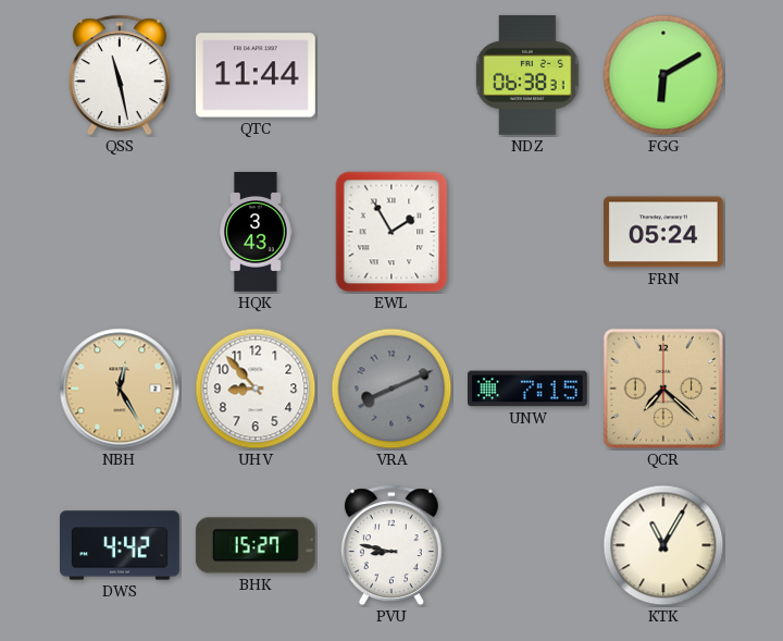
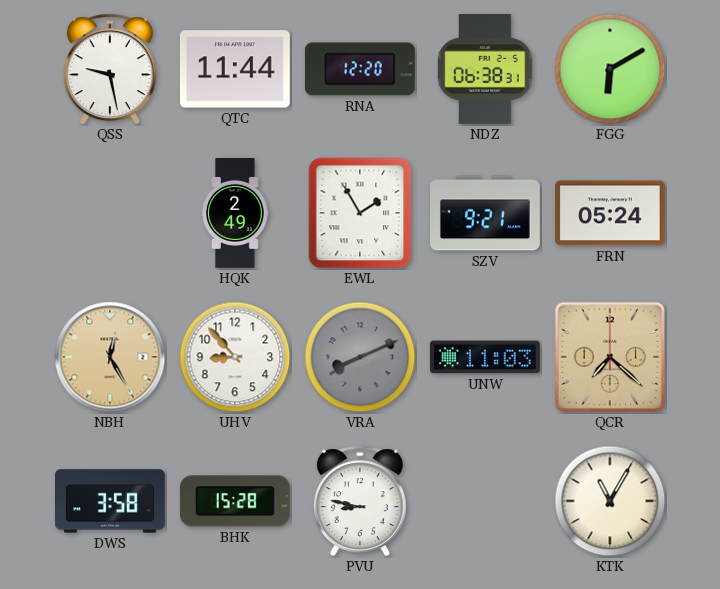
QSS: 11:28 -> 9:28
RNA: none -> 12:20
HQK: 3:43 -> 2:49
SZV: none -> 9:21
UNW: 7:15 -> 11:03
DWS: 4:42 -> 3:58
BHK: 15:27 -> 15:28
